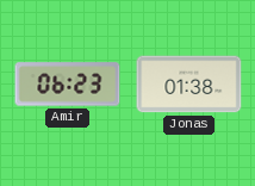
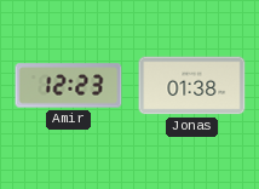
Amir: 06:23 -> 12:23
